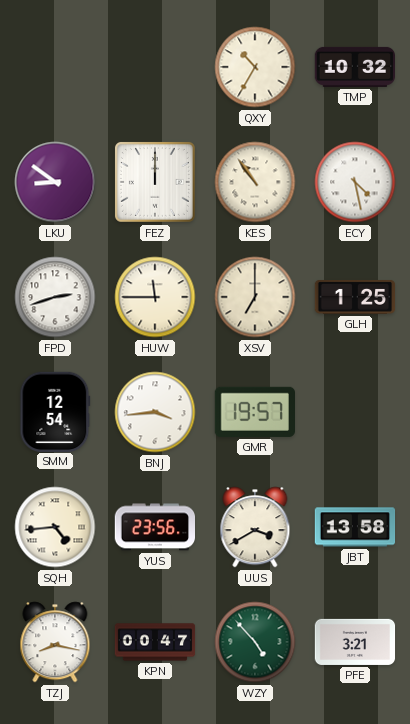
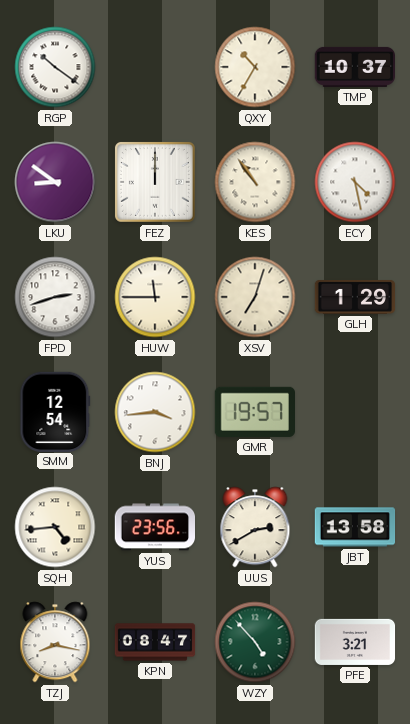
RGP: none -> 10:21
TMP: 10:32 -> 10:37
XSV: 7:00 -> 7:03
GLH: 1:25 -> 1:29
UUS: 3:40 -> 2:40
KPN: 00:47 -> 08:47
